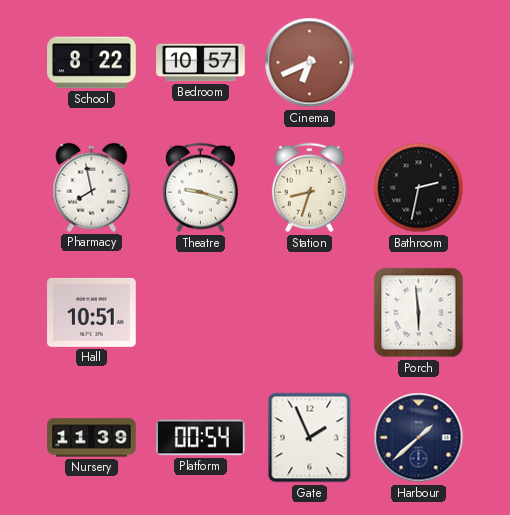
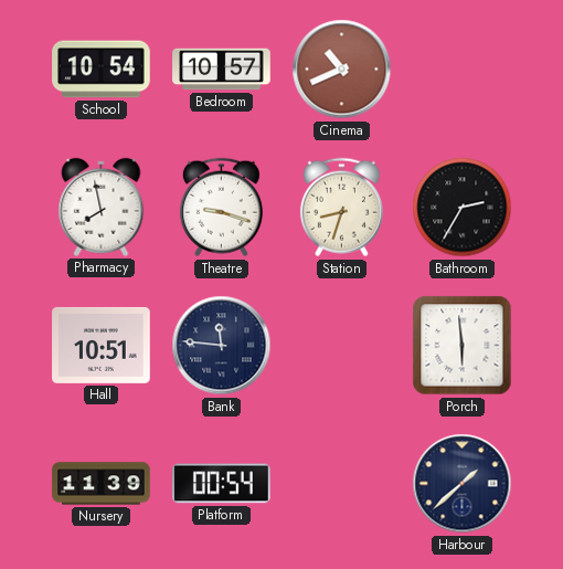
School: 8:22 -> 10:54
Cinema: 6:41 -> 10:41
Bathroom: 2:32 -> 2:35
Bank: none -> 11:46
Gate: 1:56 -> none
